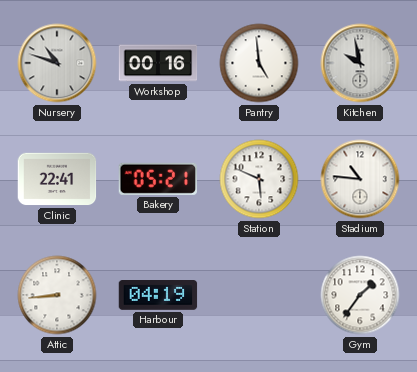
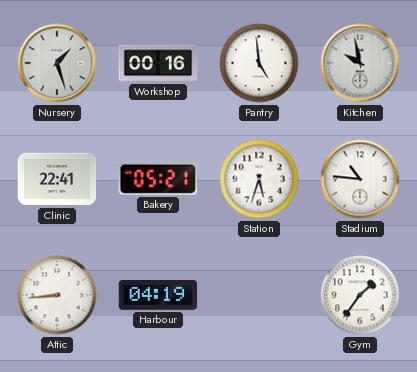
Nursery: 10:48 -> 1:27
Station: 5:49 -> 5:33
